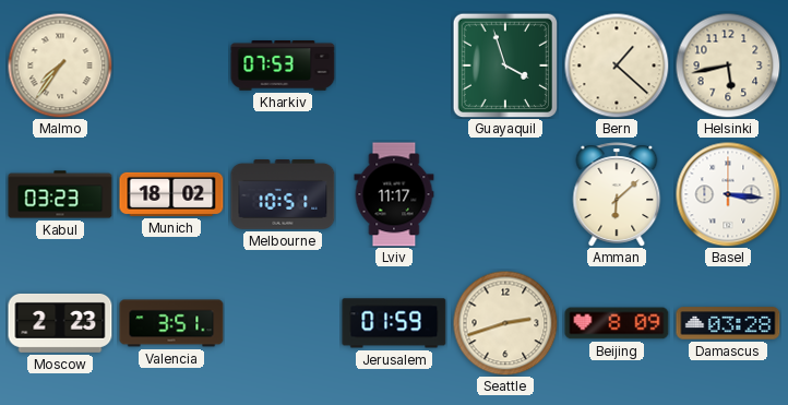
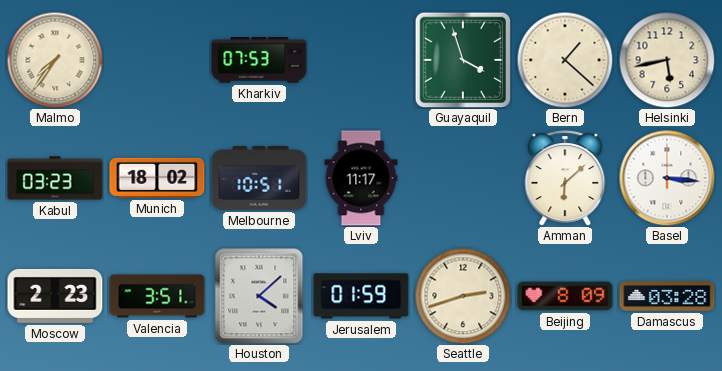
Houston: none -> 4:08
